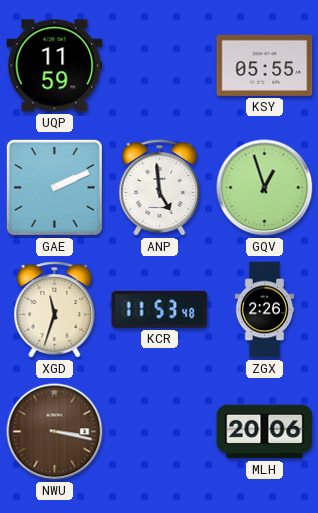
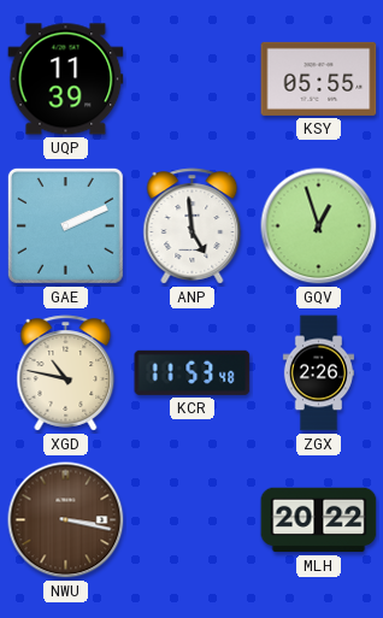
UQP: 11:59 -> 11:39
XGD: 11:33 -> 10:47
MLH: 20:06 -> 20:22
